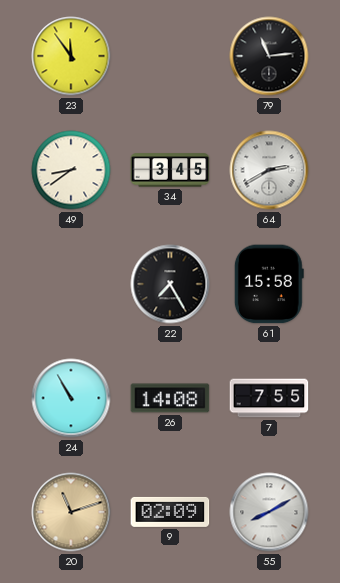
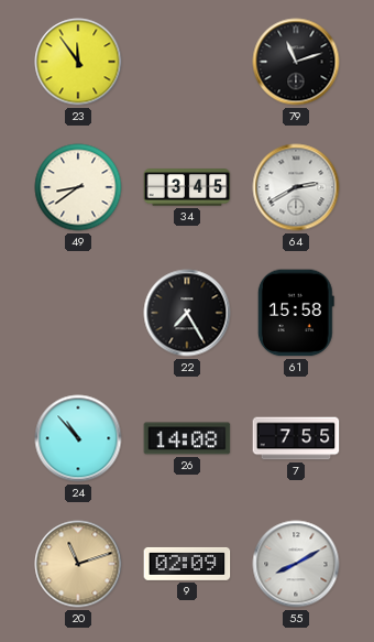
79: 11:14 -> 11:12
24: 10:55 -> 10:53
